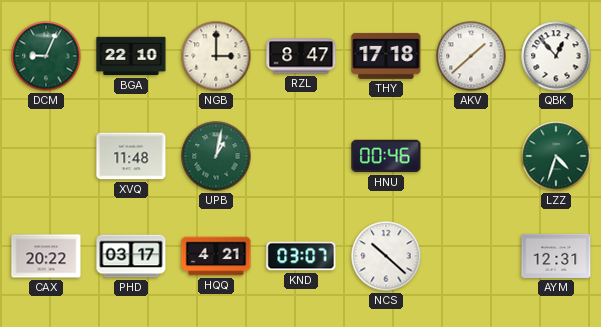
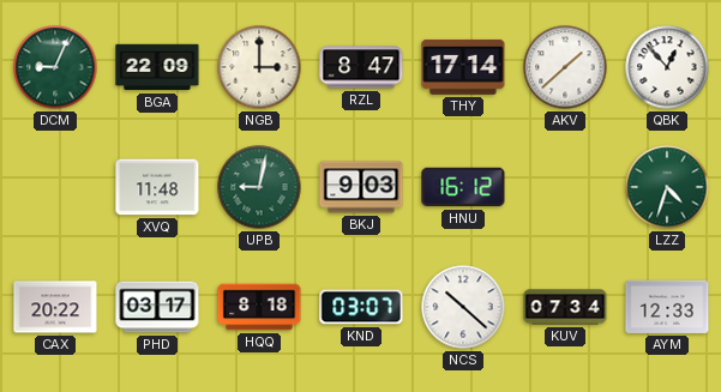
BGA: 22:10 -> 22:09
THY: 17:18 -> 17:14
UPB: 1:02 -> 9:02
BKJ: none -> 9:03
HNU: 00:46 -> 16:12
HQQ: 4:21 -> 8:18
KUV: none -> 07:34
AYM: 12:31 -> 12:33
